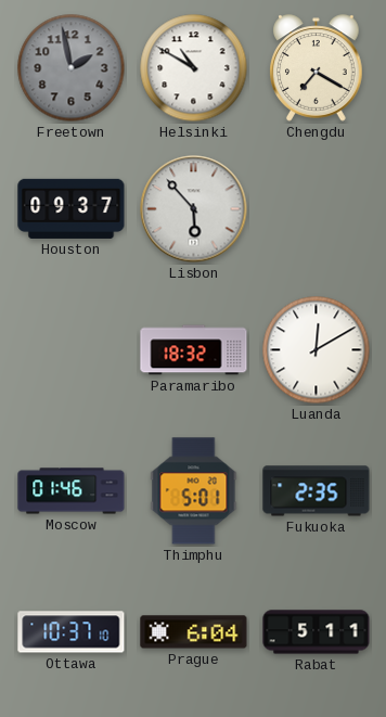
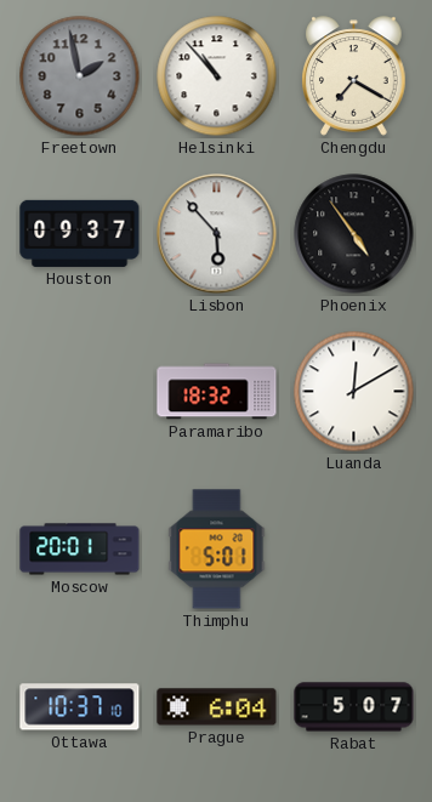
Helsinki: 10:50 -> 10:53
Phoenix: none -> 4:54
Moscow: 01:46 -> 20:01
Fukuoka: 2:35 -> none
Rabat: 5:11 -> 5:07
